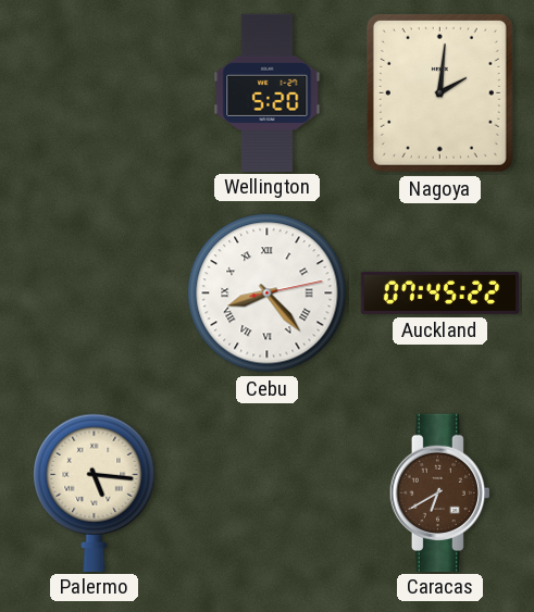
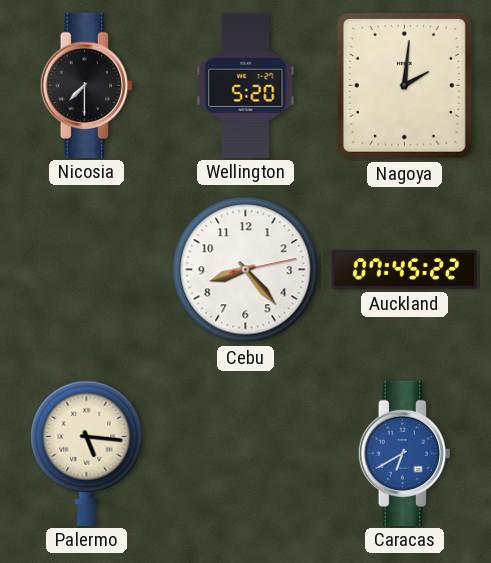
Nicosia: none -> 7:30
Cebu numerals: Roman -> Arabic
Caracas dial: brown -> blue
